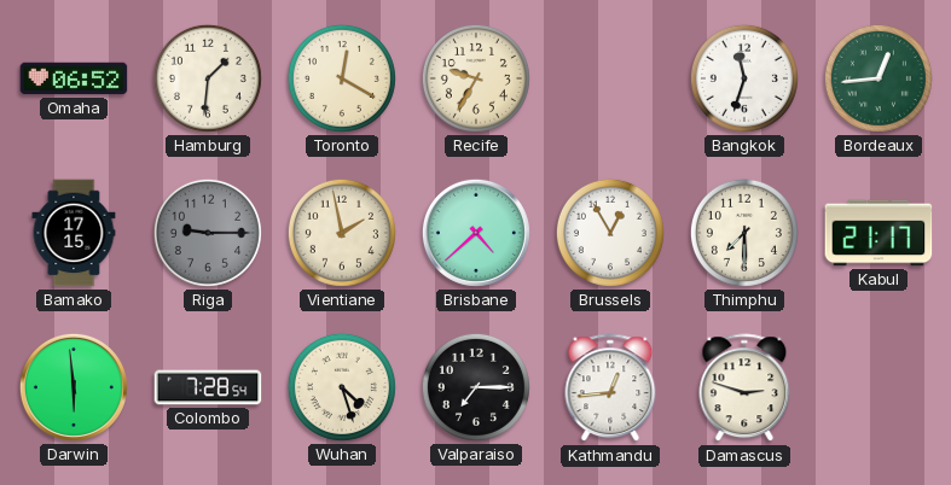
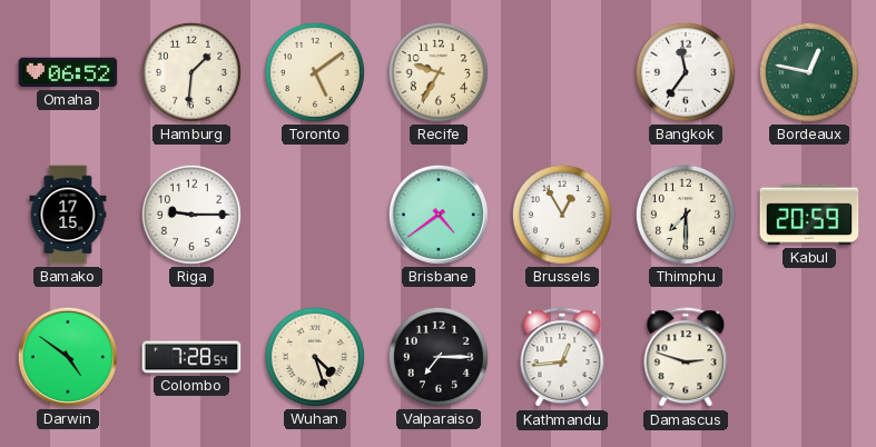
Toronto: 12:20 -> 5:09
Bangkok: 11:33 -> 11:36
Bordeaux: 12:44 -> 12:47
Riga dial: grey -> white
Vientiane: 1:58 -> none
Brisbane: 4:38 -> 4:39
Kabul: 21:17 -> 20:59
Darwin: 5:59 -> 4:51
